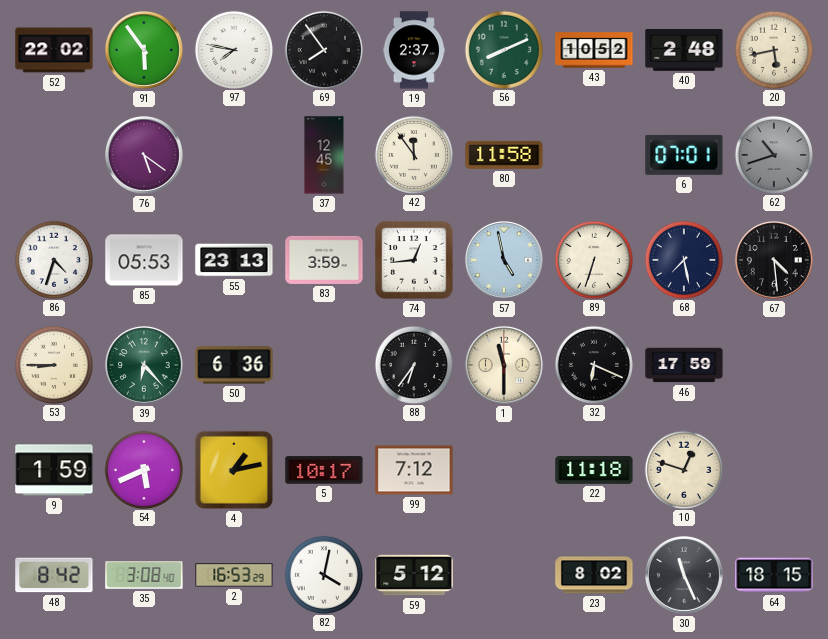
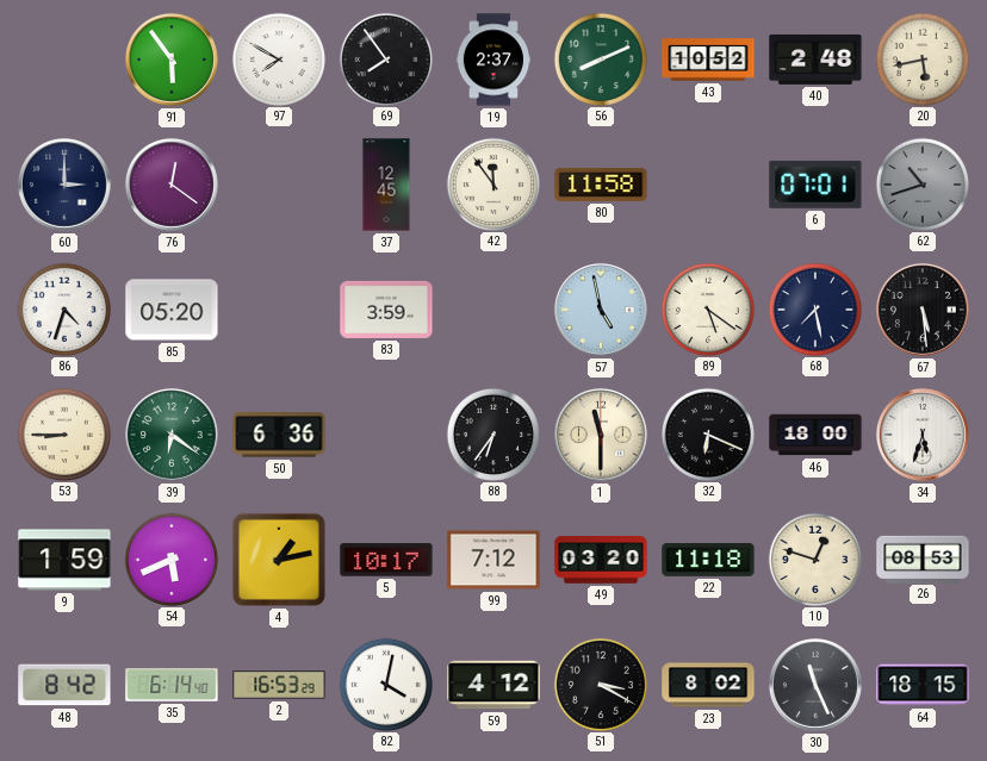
52: 22:02 -> none
97: 7:47 -> 7:50
60: none -> 3:00
76: 5:21 -> 12:21
85: 05:53 -> 05:20
55: 23:13 -> none
74: 12:44 -> none
89: 6:33 -> 5:21
67: 4:29 -> 5:29
39: 6:23 -> 6:21
46: 17:59 -> 18:00
34: none -> 5:33
49: none -> 03:20
26: none -> 08:53
35: 3:08 -> 6:14
59: 5:12 -> 4:12
51: none -> 3:20
